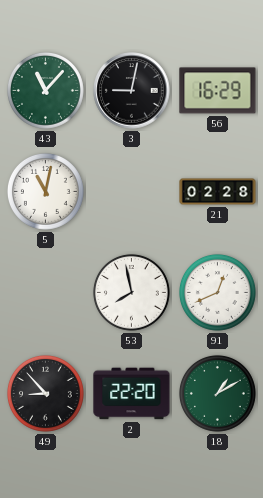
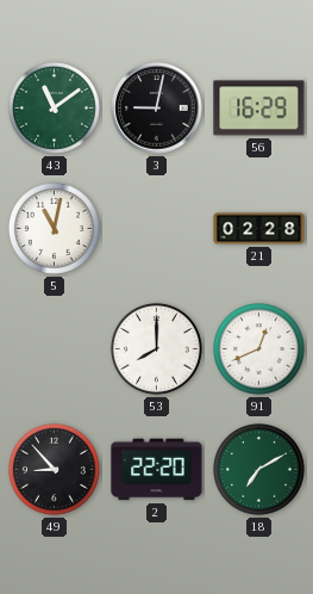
43: 11:07 -> 11:09
53: 7:58 -> 8:00
18: 1:10 -> 7:10
